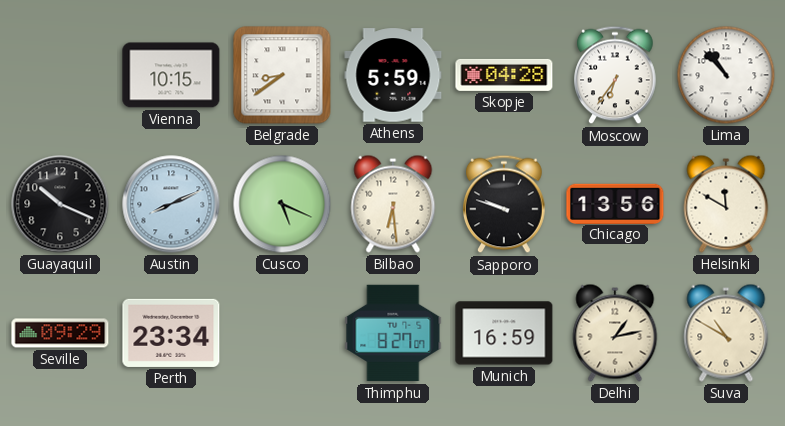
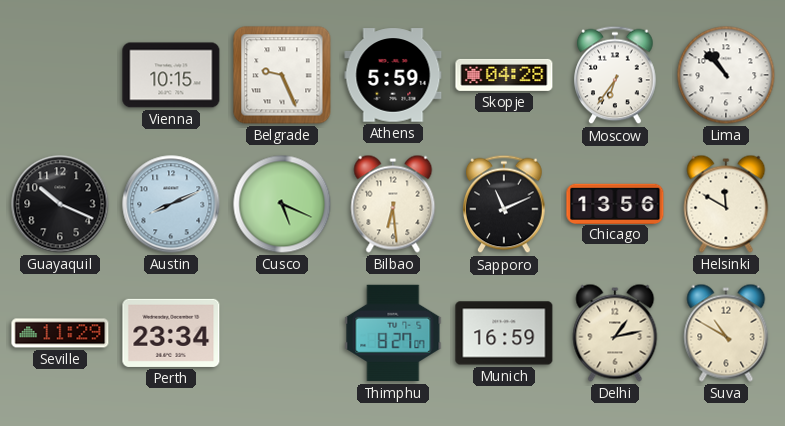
Belgrade: 8:39 -> 9:26
Sapporo: 9:48 -> 11:11
Seville: 09:29 -> 11:29
